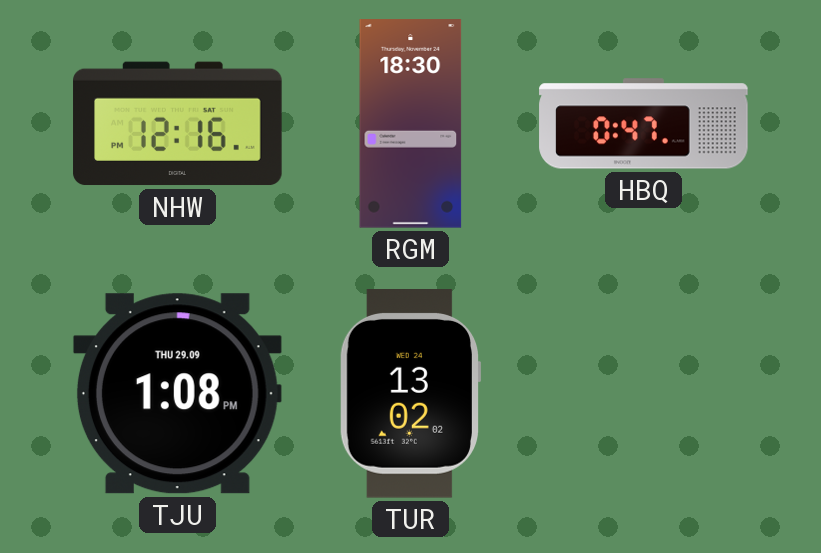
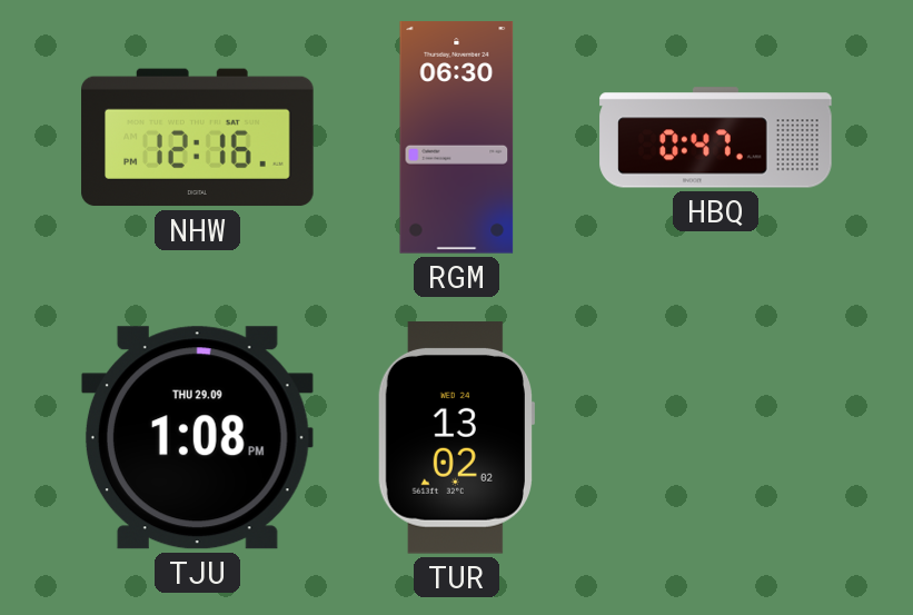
RGM: 18:30 -> 06:30
